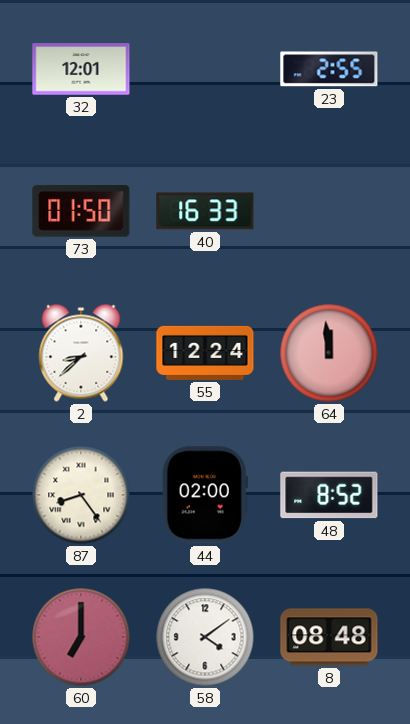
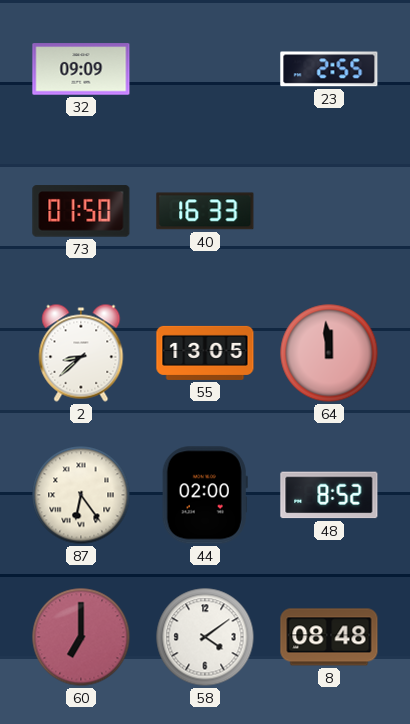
32: 12:01 -> 09:09
55: 12:24 -> 13:05
87: 8:24 -> 6:24
